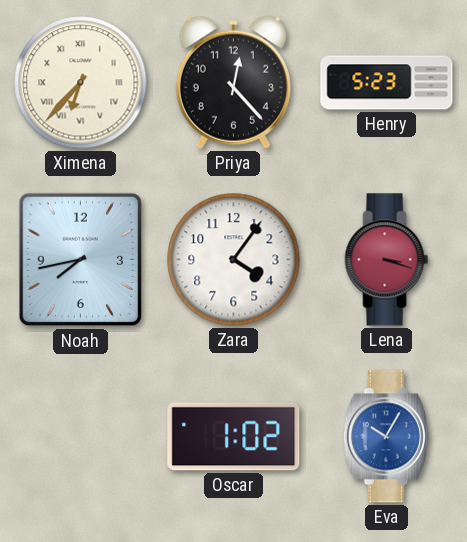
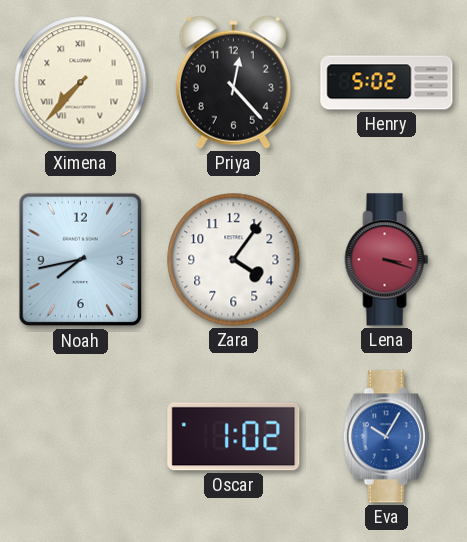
Ximena: 6:37 -> 7:37
Henry: 5:23 -> 5:02
